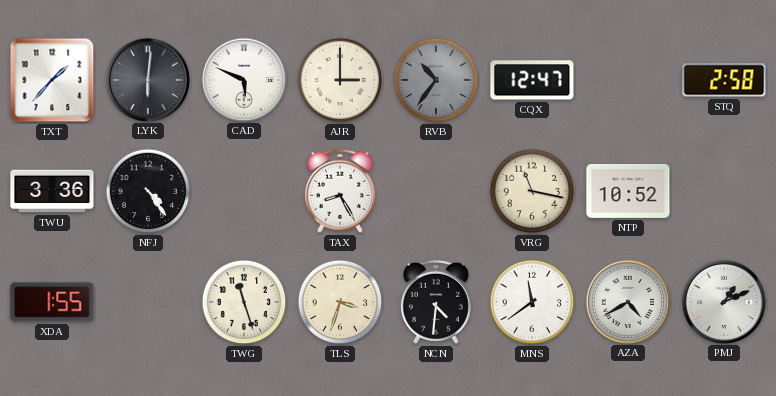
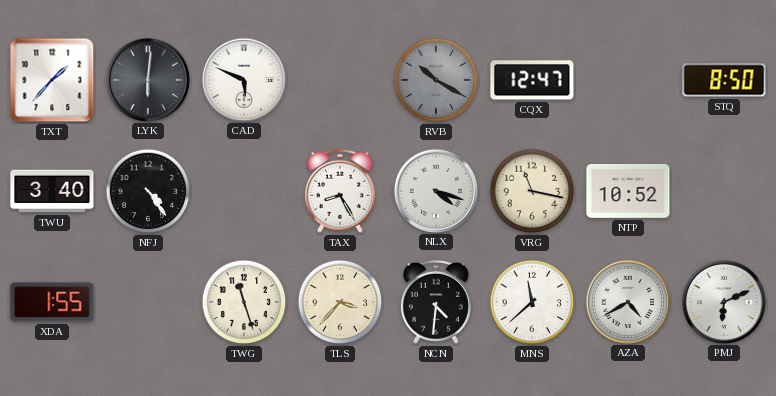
AJR: 3:00 -> none
RVB: 10:36 -> 10:20
STQ: 2:58 -> 8:50
TWU: 3:36 -> 3:40
NLX: none -> 4:18
TLS: 3:33 -> 3:37
MNS: 11:39 -> 11:38
PMJ: 1:11 -> 6:11
